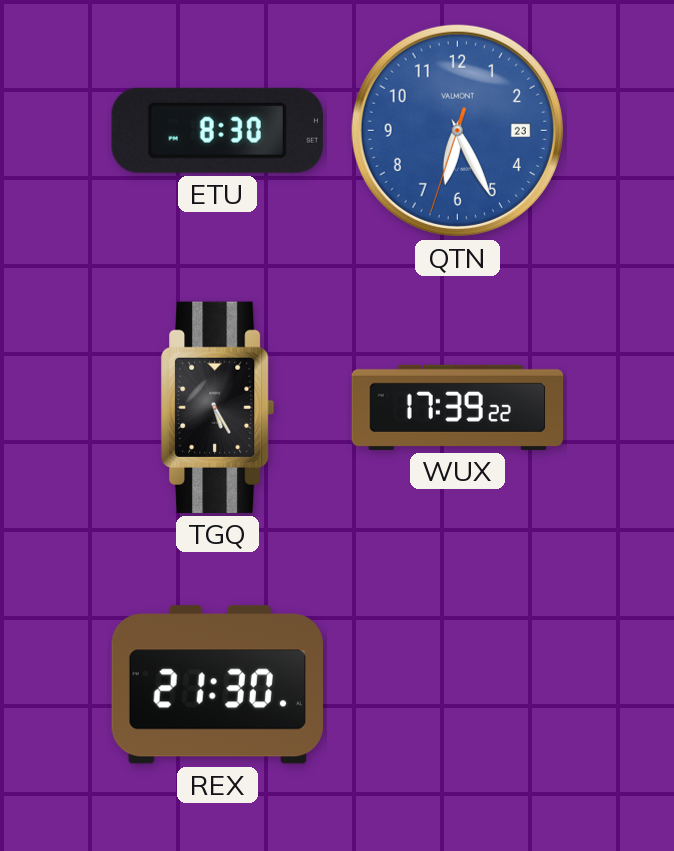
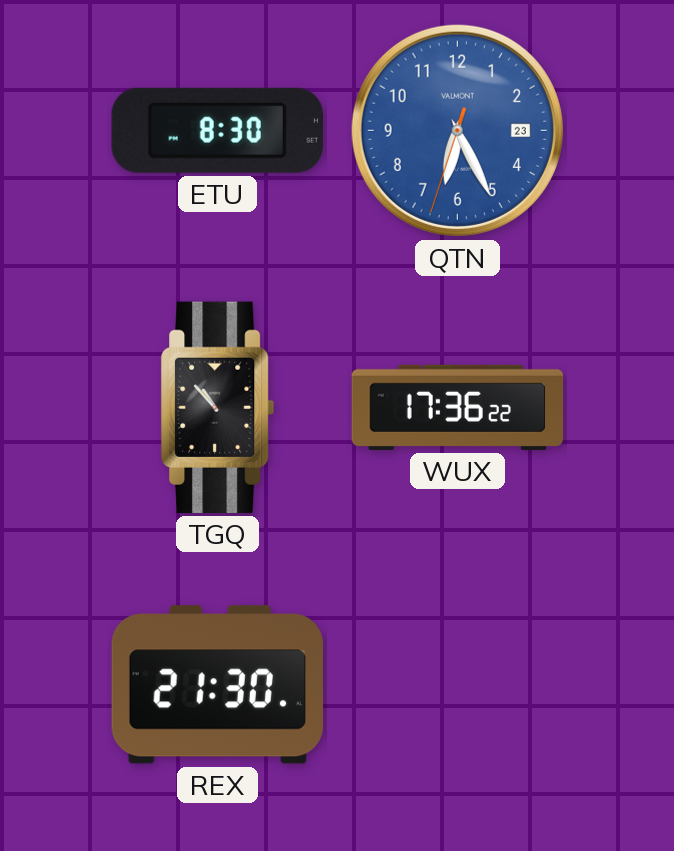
TGQ: 5:25 -> 10:53
WUX: 17:39 -> 17:36
